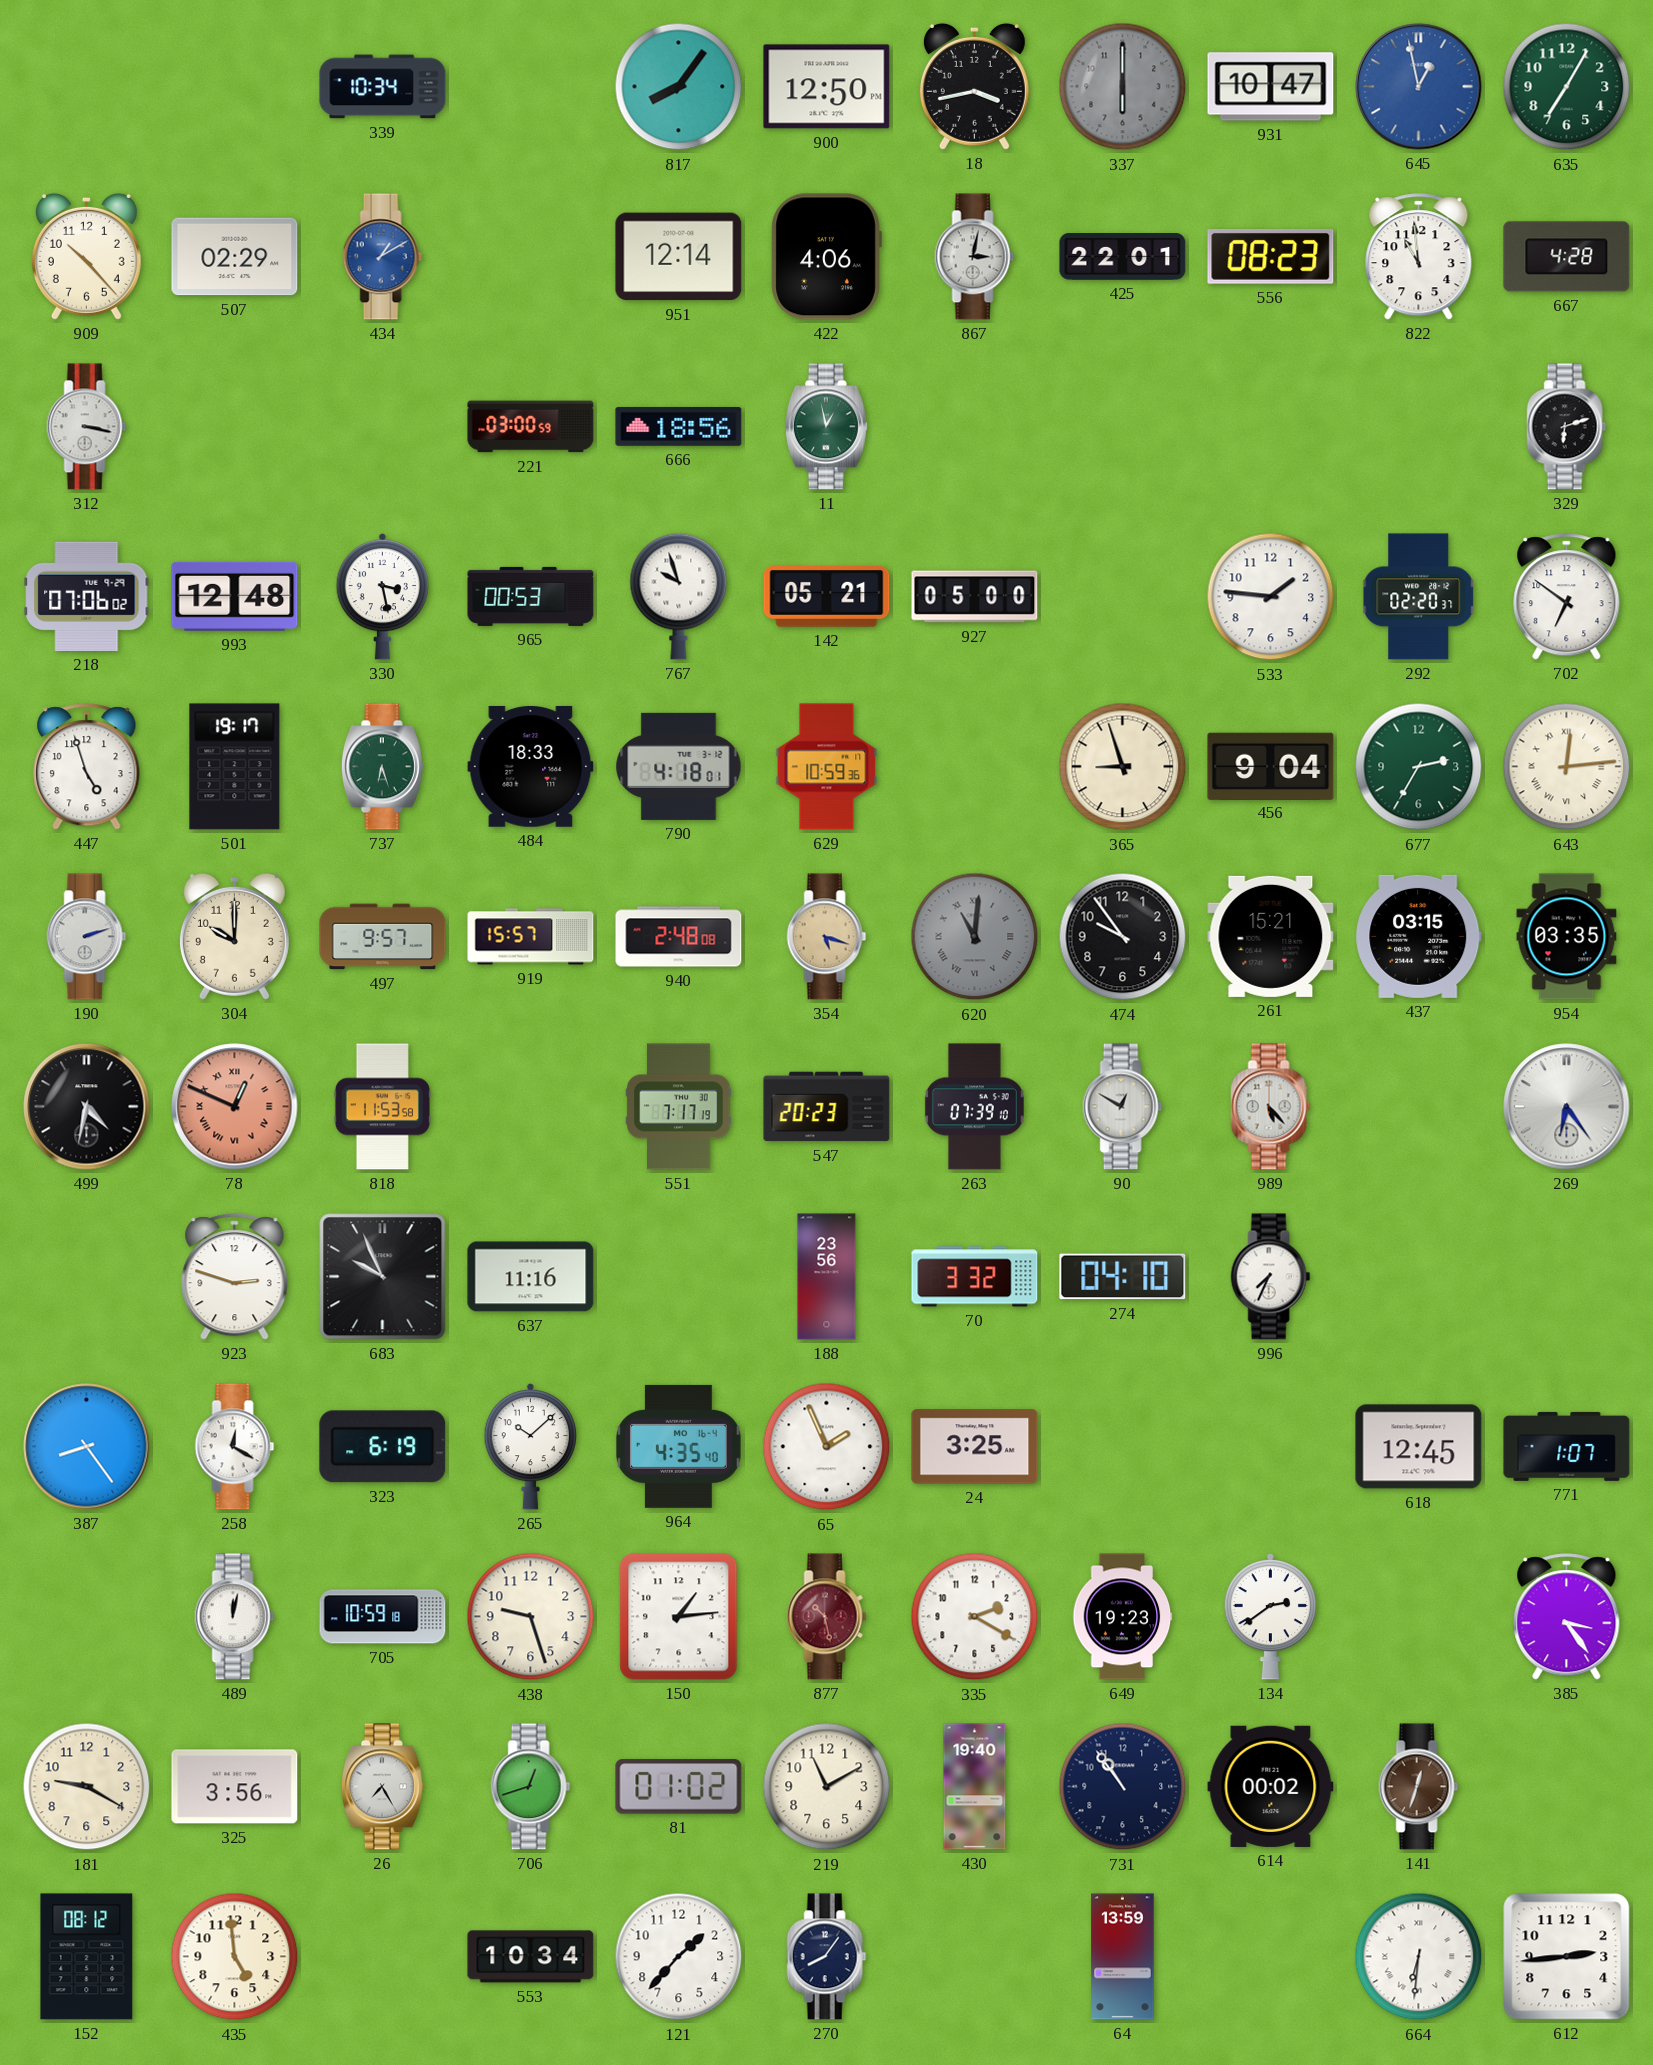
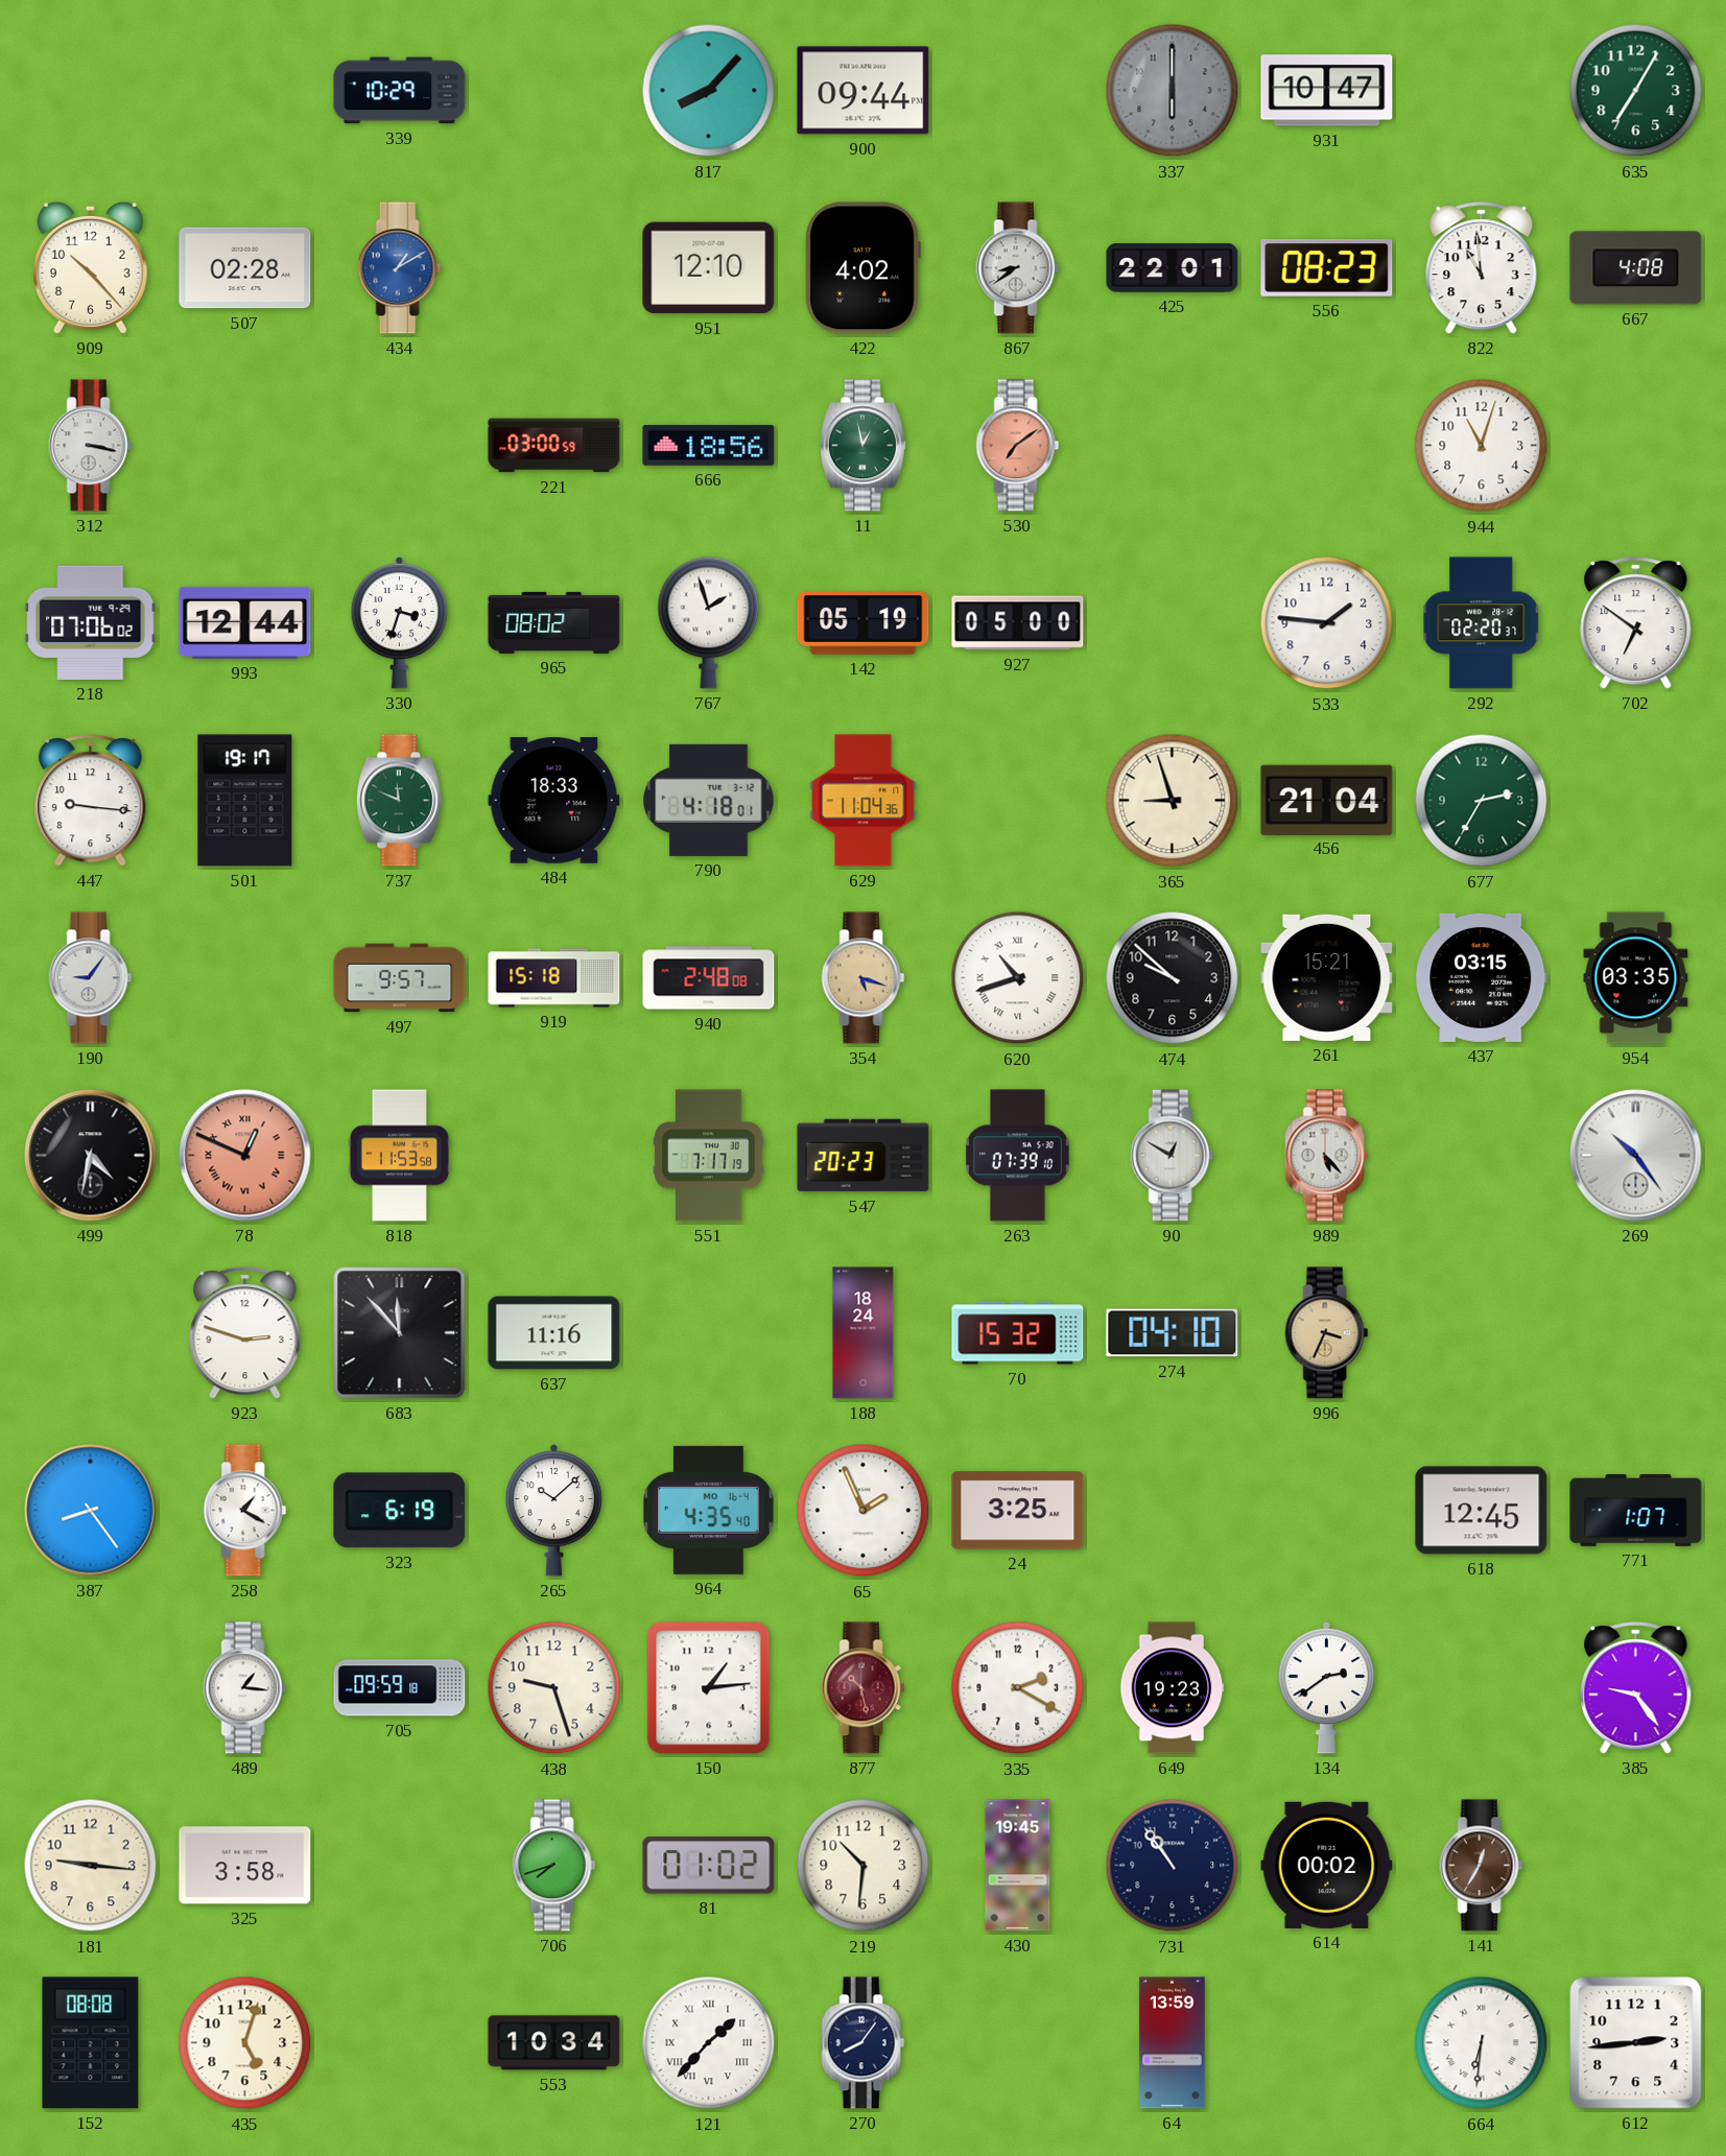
339: 10:34 -> 10:29
817: 8:06 -> 8:07
900: 12:50 -> 09:44
18: 3:43 -> none
645: 12:58 -> none
507: 02:29 -> 02:28
951: 12:14 -> 12:10
422: 4:06 -> 4:02
867: 3:02 -> 8:39
667: 4:28 -> 4:08
530: none -> 7:09
944: none -> 11:03
329: 6:12 -> none
993: 12:48 -> 12:44
330: 3:28 -> 3:33
965: 00:53 -> 08:02
767: 9:57 -> 1:57
142: 05:21 -> 05:19
447: 4:57 -> 9:16
737: 6:27 -> 11:49
629: 10:59 -> 11:04
456: 9:04 -> 21:04
643: 12:14 -> none
190: 2:12 -> 9:06
304: 10:00 -> none
919: 15:57 -> 15:18
620: 11:01 -> 10:42
620 dial: grey -> white
474: 9:54 -> 9:52
269: 6:24 -> 10:24
683: 9:56 -> 11:53
188: 23:56 -> 18:24
70: 3:32 -> 15:32
996: 7:34 -> 3:34
996 dial: white -> champagne
258: 12:20 -> 1:20
489: 12:02 -> 1:16
705: 10:59 -> 09:59
385: 3:24 -> 9:24
181: 9:20 -> 9:16
325: 3:56 -> 3:58
26: 7:25 -> none
706: 12:42 -> 7:42
219: 11:10 -> 10:31
430: 19:40 -> 19:45
141: 12:33 -> 12:35
152: 08:12 -> 08:08
435: 4:59 -> 5:03
121 numerals: Arabic -> Roman
